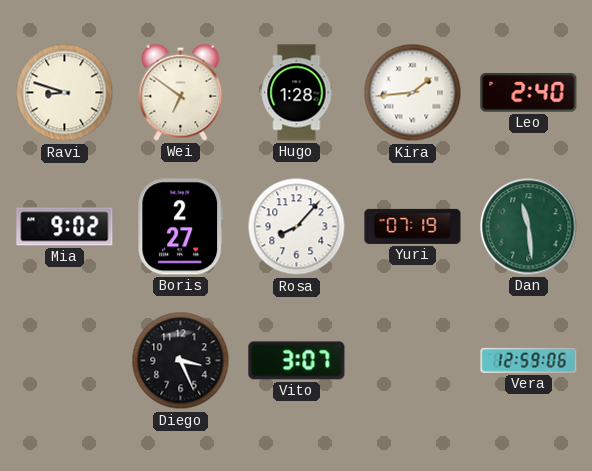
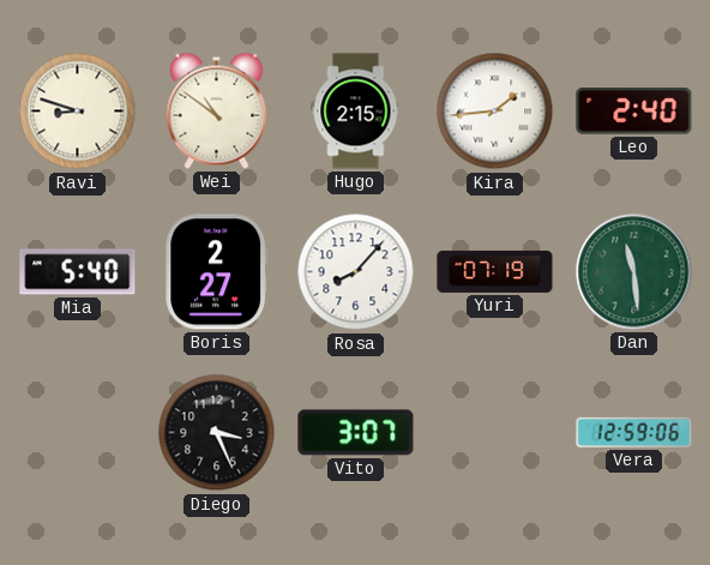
Wei: 6:51 -> 10:51
Hugo: 1:28 -> 2:15
Mia: 9:02 -> 5:40
